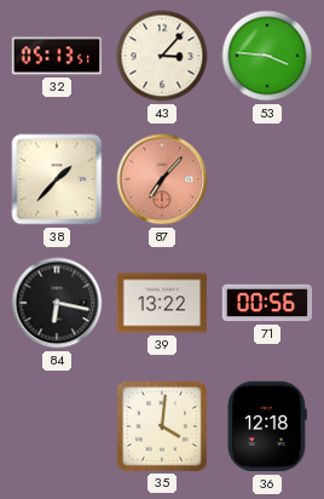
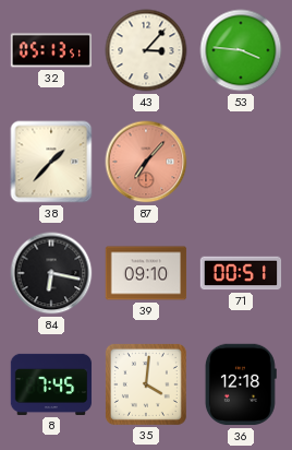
39: 13:22 -> 09:10
71: 00:56 -> 00:51
8: none -> 7:45
